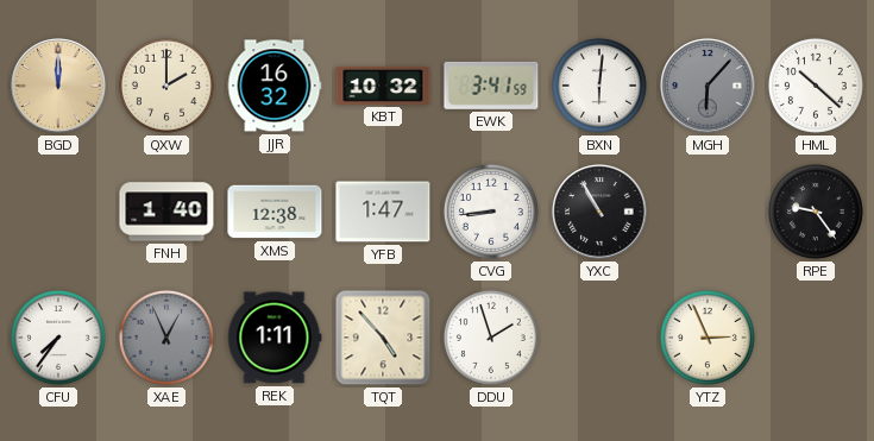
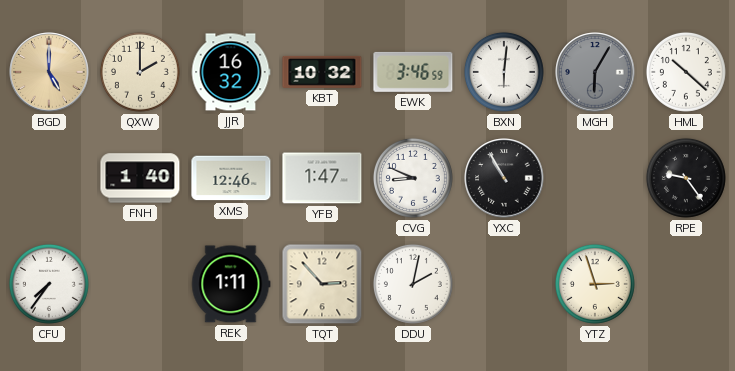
BGD: 12:00 -> 5:00
EWK: 3:41 -> 3:46
MGH: 6:07 -> 6:05
XMS: 12:38 -> 12:46
CVG: 8:44 -> 8:49
XAE: 12:56 -> none
TQT: 4:53 -> 2:53
DDU: 1:57 -> 2:02
YTZ: 2:56 -> 2:57
